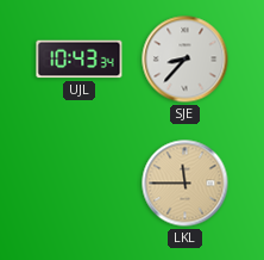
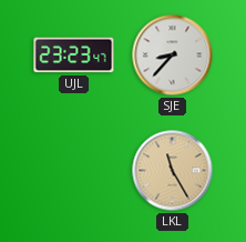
UJL: 10:43 -> 23:23
LKL: 11:45 -> 11:25
